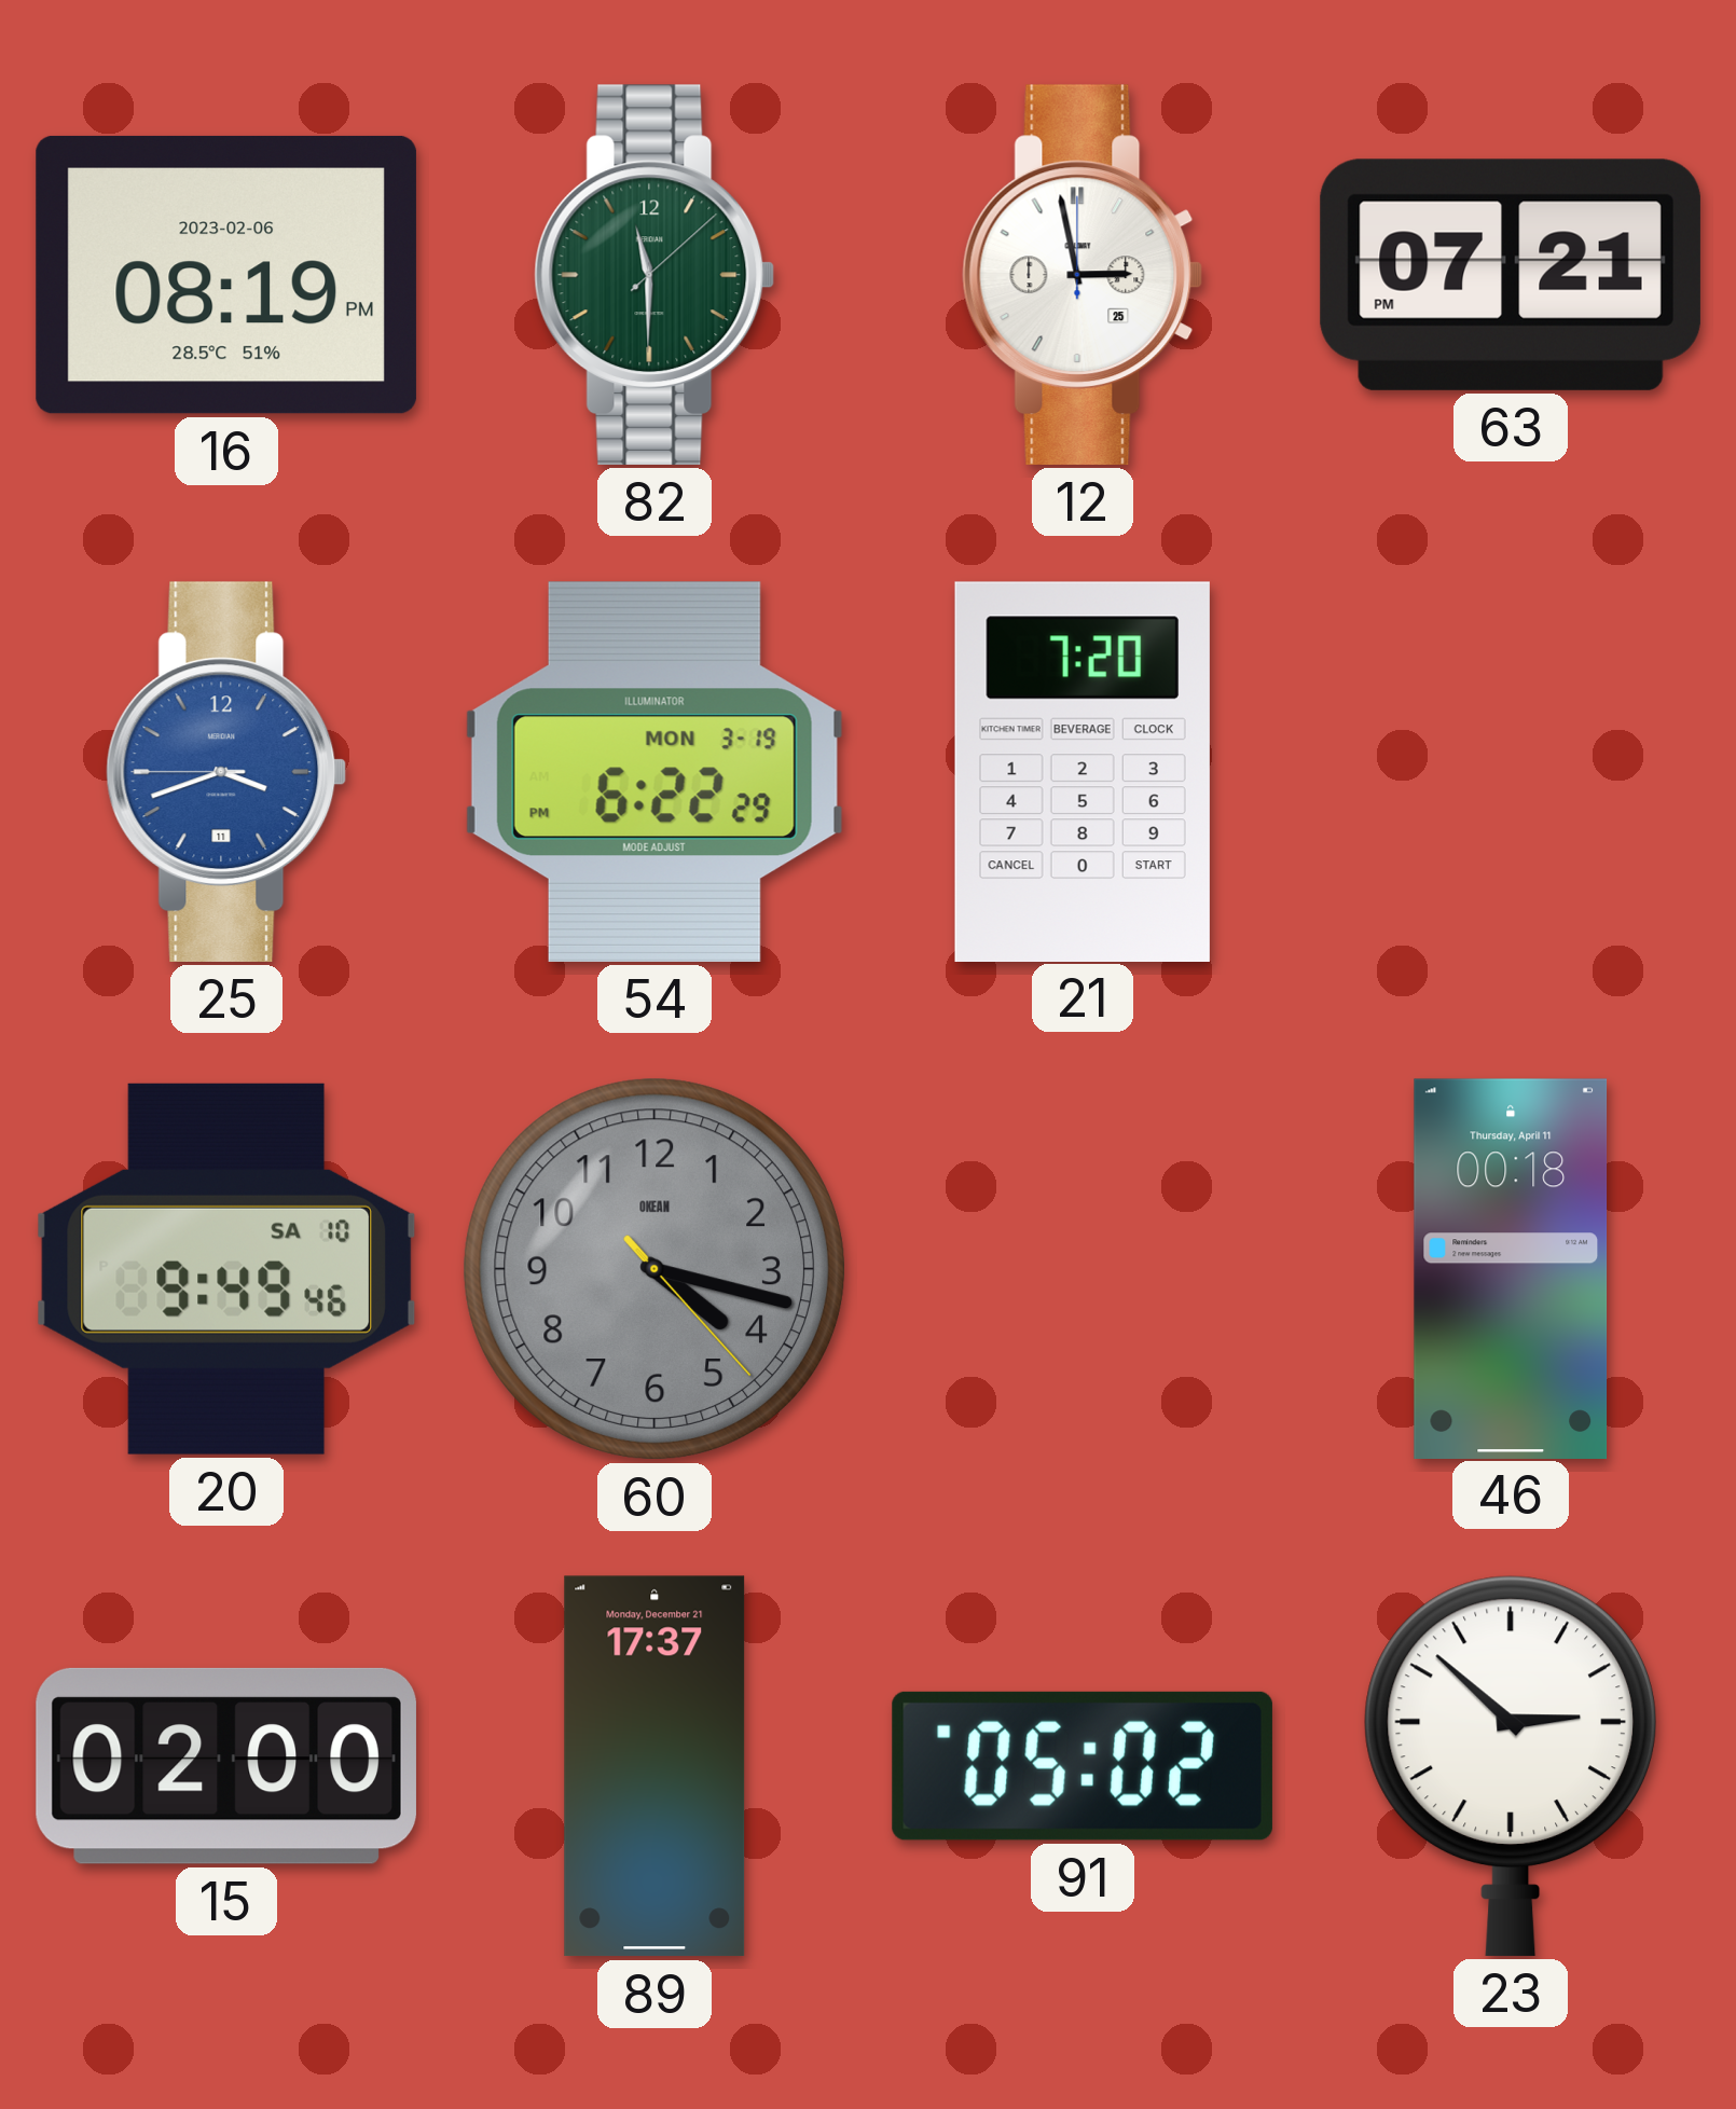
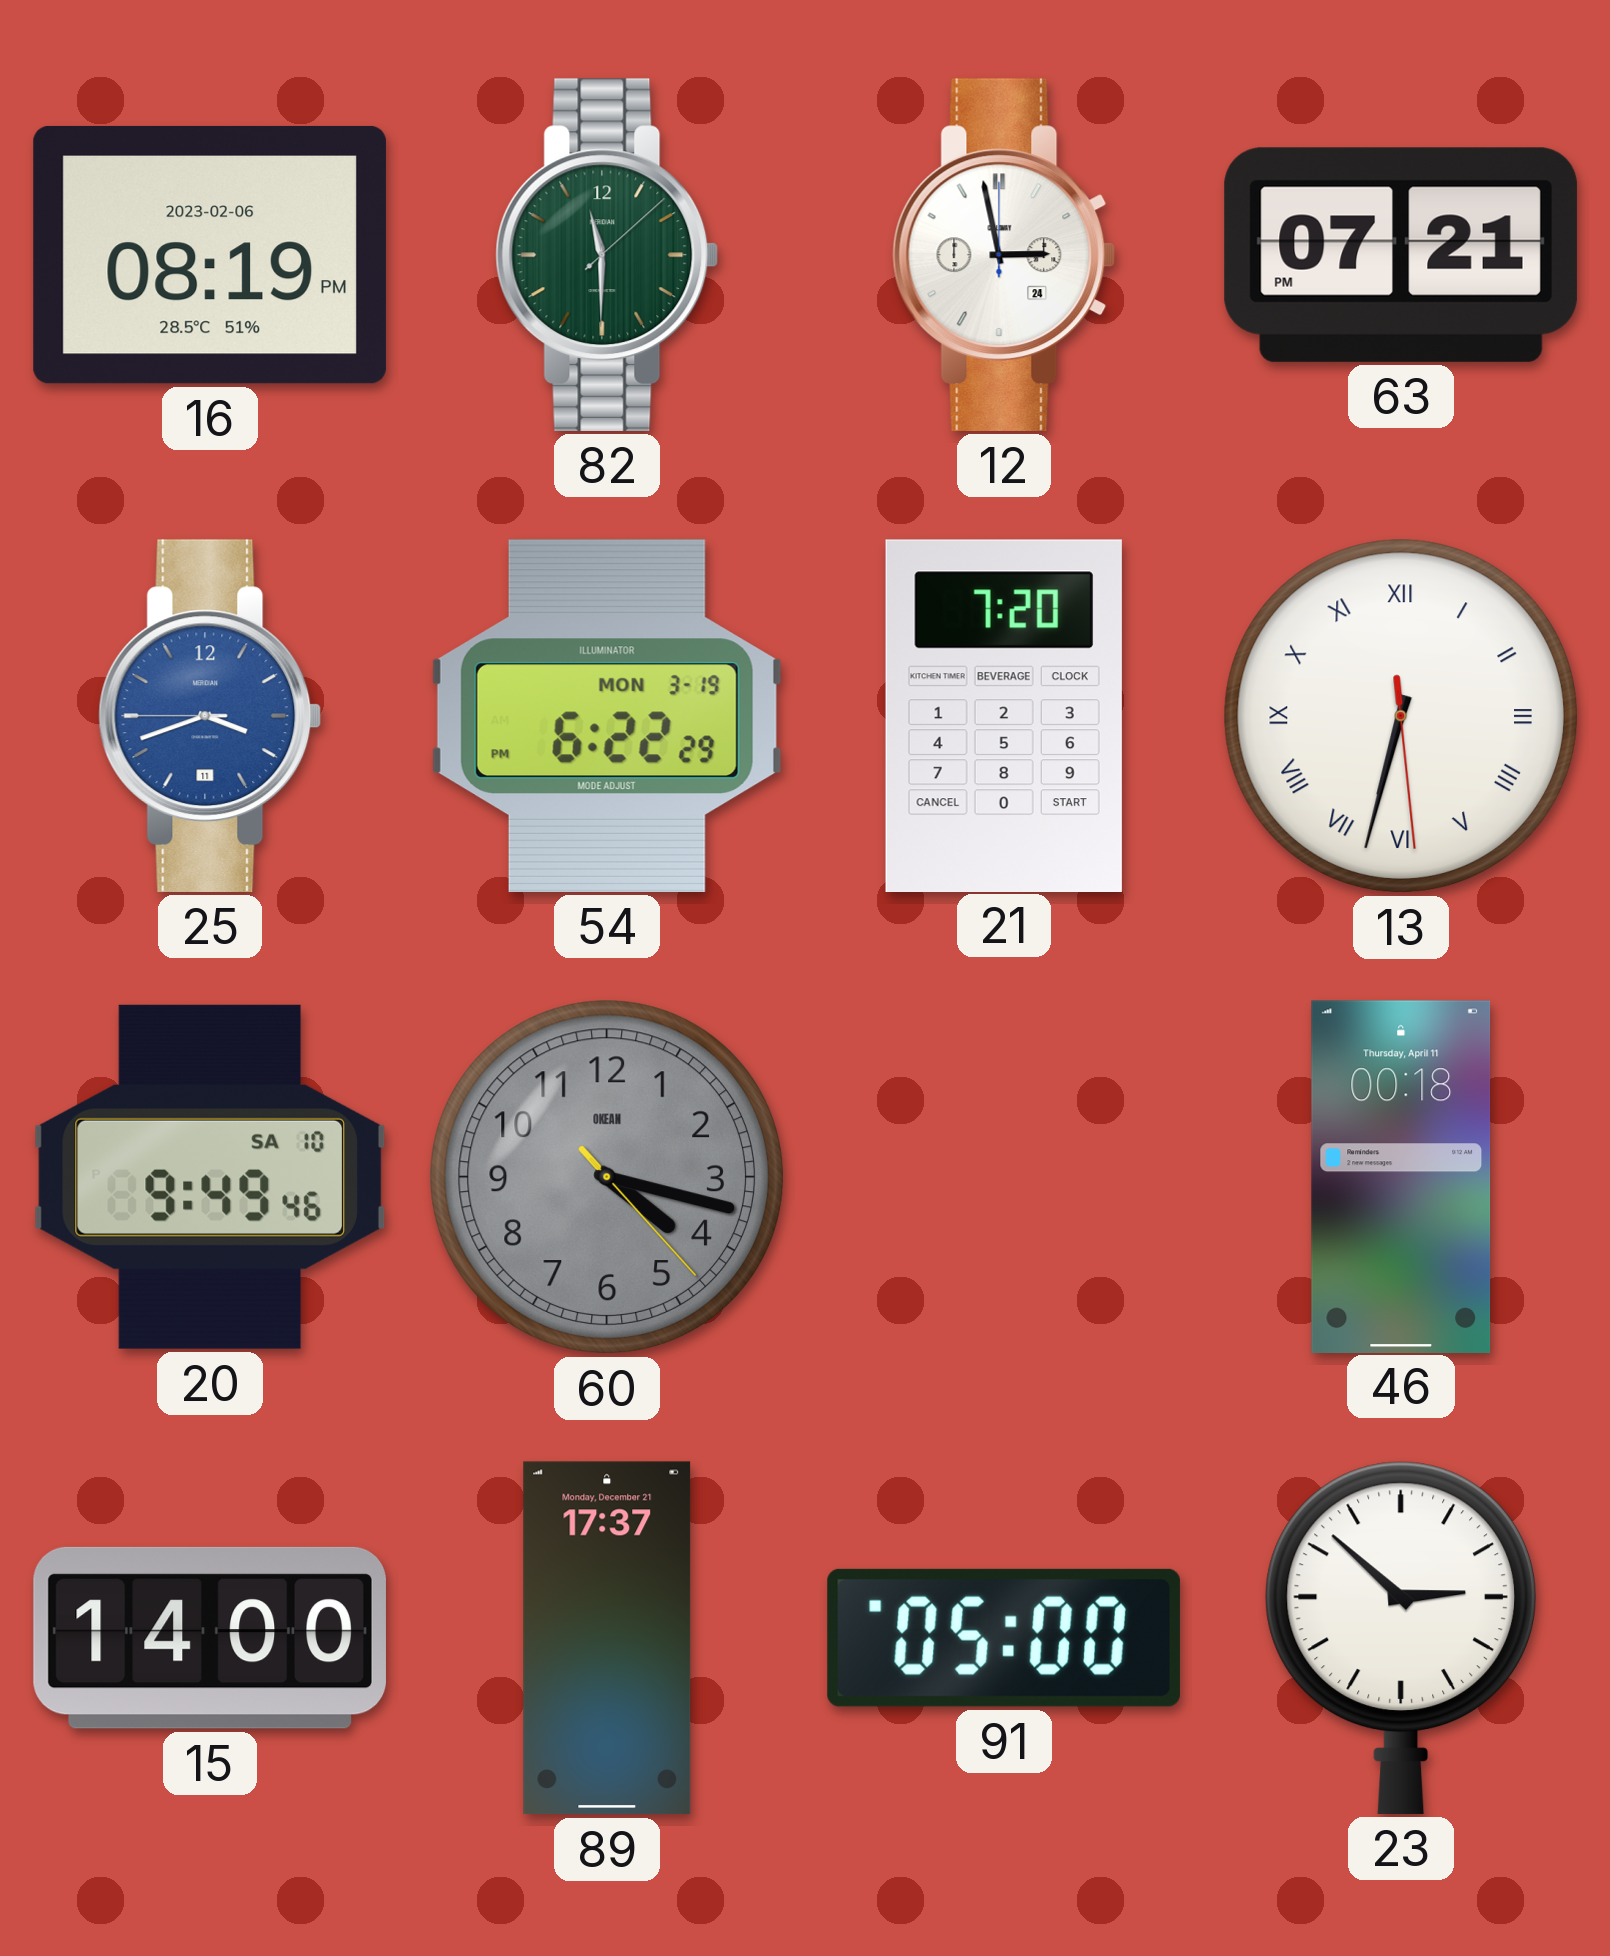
12 date: 25 -> 24
13: none -> 6:32
15: 02:00 -> 14:00
91: 05:02 -> 05:00
